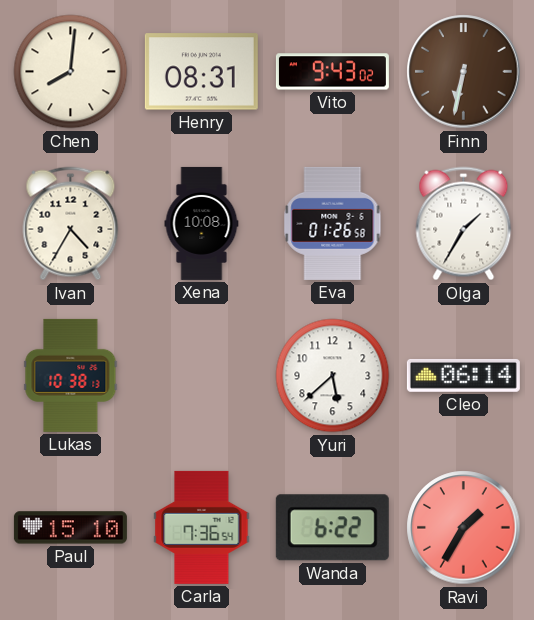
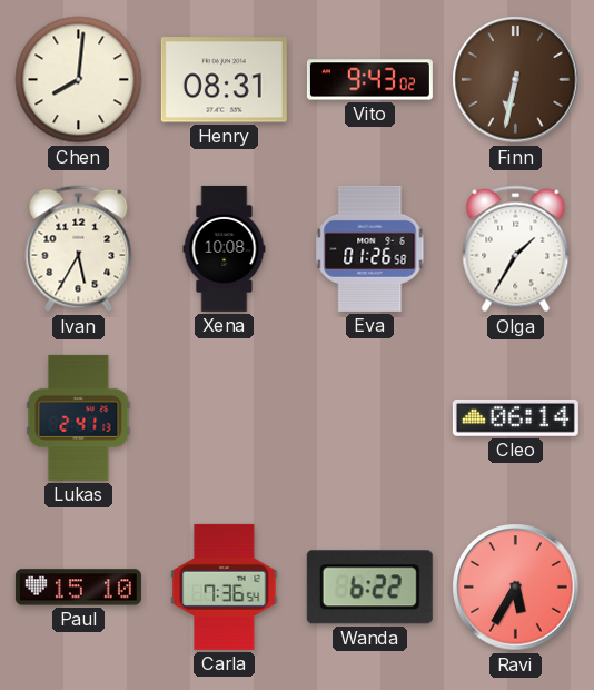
Ivan: 4:35 -> 5:35
Lukas: 10:38 -> 2:41
Yuri: 5:38 -> none
Ravi: 1:35 -> 5:35
